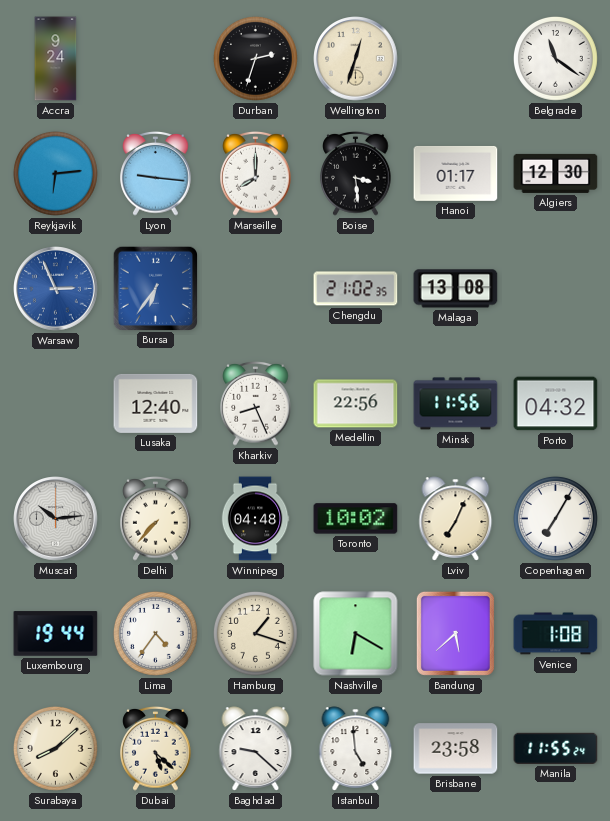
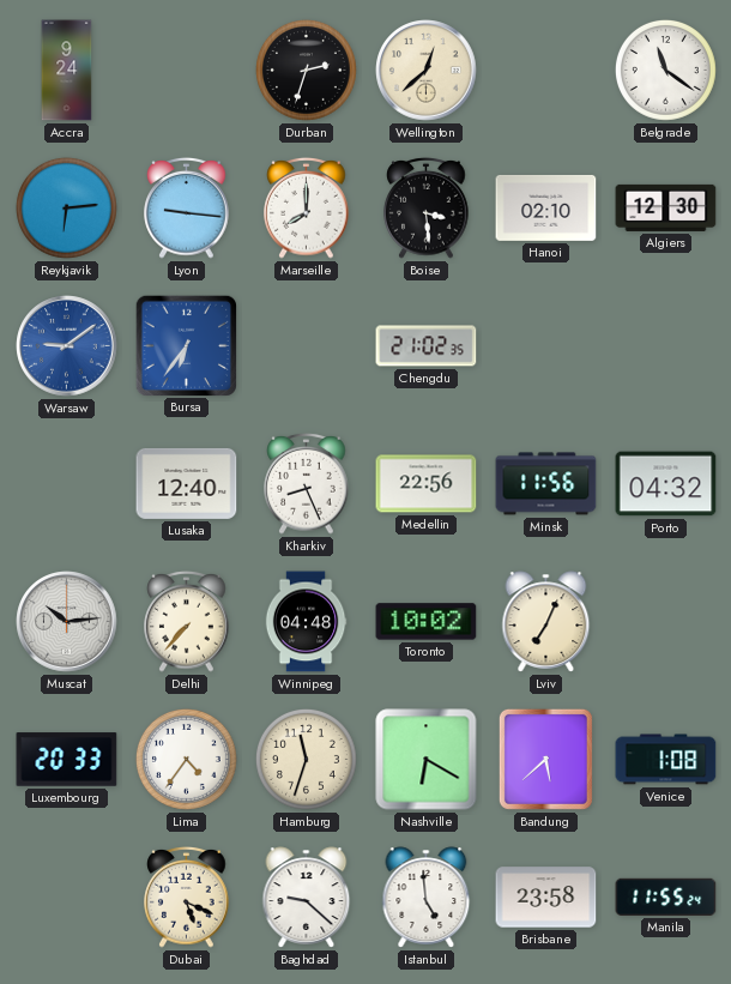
Wellington: 12:33 -> 12:38
Hanoi: 01:17 -> 02:10
Warsaw: 2:56 -> 9:09
Malaga: 13:08 -> none
Copenhagen: 7:05 -> none
Luxembourg: 19:44 -> 20:33
Hamburg: 1:18 -> 11:33
Surabaya: 8:08 -> none
Dubai: 5:22 -> 5:19
